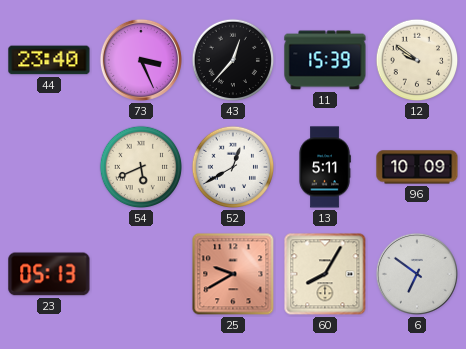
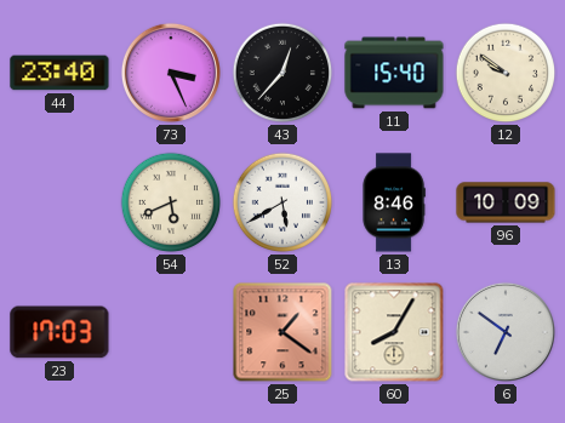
11: 15:39 -> 15:40
52: 12:40 -> 5:40
13: 5:11 -> 8:46
23: 05:13 -> 17:03
25: 9:40 -> 1:21
